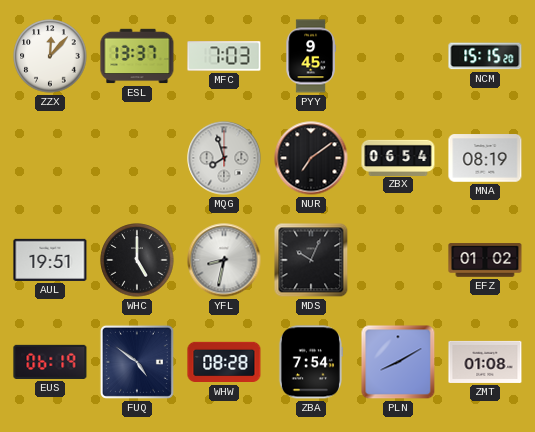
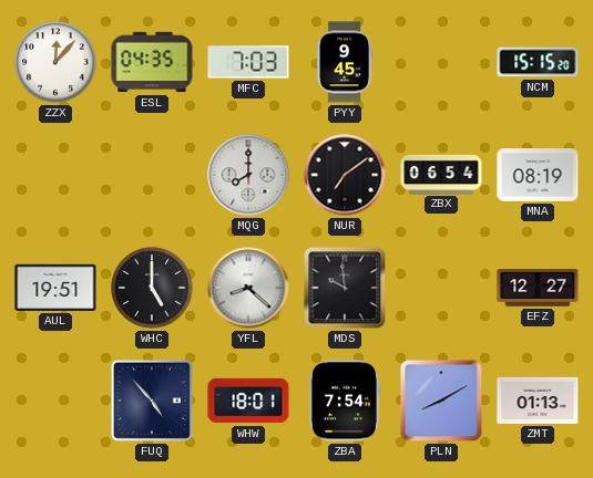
ESL: 13:37 -> 04:35
MQG: 7:57 -> 8:00
YFL: 8:32 -> 8:22
MDS: 10:04 -> 9:59
EFZ: 01:02 -> 12:27
EUS: 06:19 -> none
FUQ: 4:51 -> 4:53
WHW: 08:28 -> 18:01
ZMT: 01:08 -> 01:13
